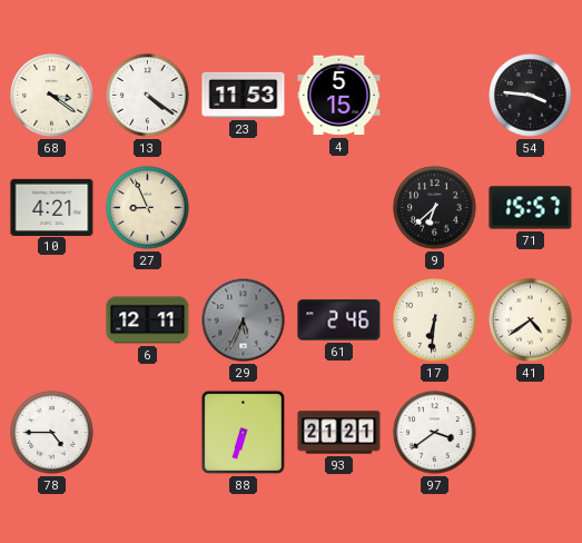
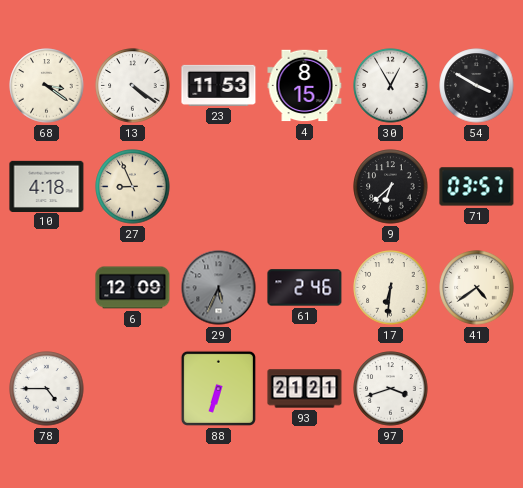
4: 5:15 -> 8:15
30: none -> 12:55
54: 3:46 -> 3:50
10: 4:21 -> 4:18
71: 15:57 -> 03:57
6: 12:11 -> 12:09
97: 3:39 -> 3:42
